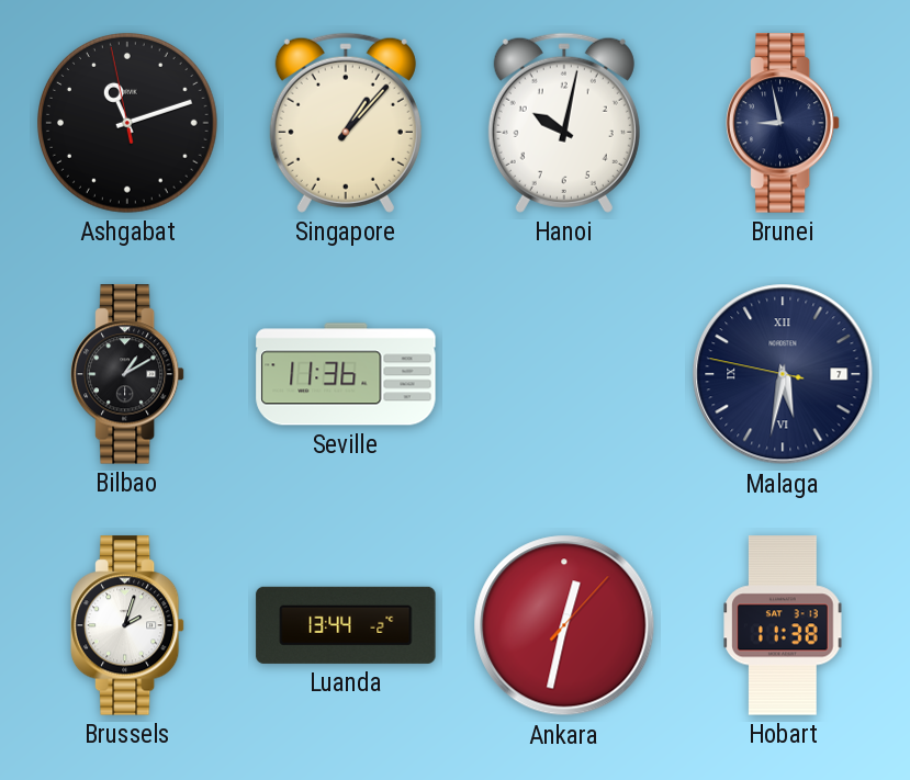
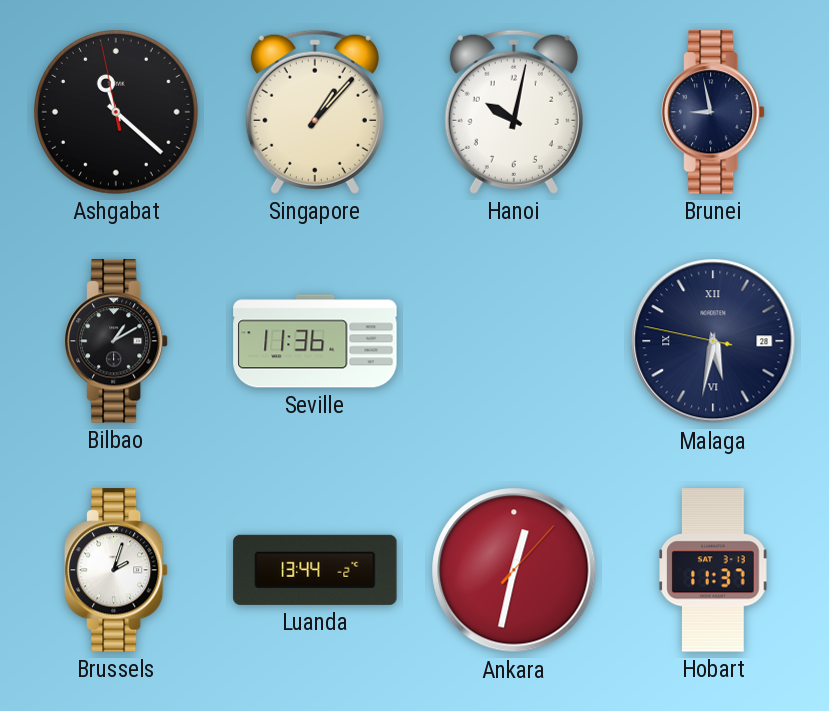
Ashgabat: 11:11 -> 11:21
Malaga date: 7 -> 28
Hobart: 11:38 -> 11:37
